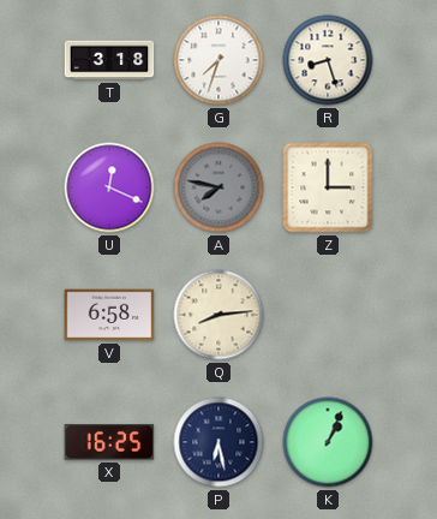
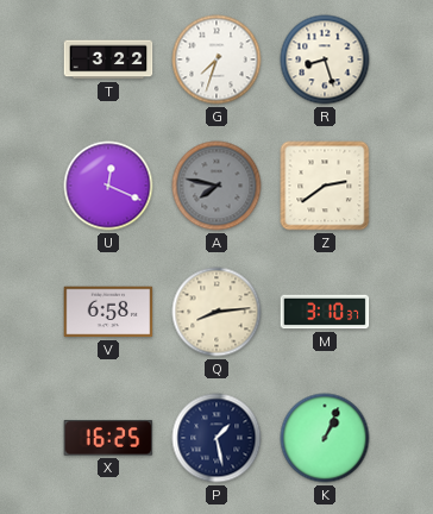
T: 3:18 -> 3:22
Z: 3:00 -> 2:39
M: none -> 3:10
P: 6:28 -> 1:28
